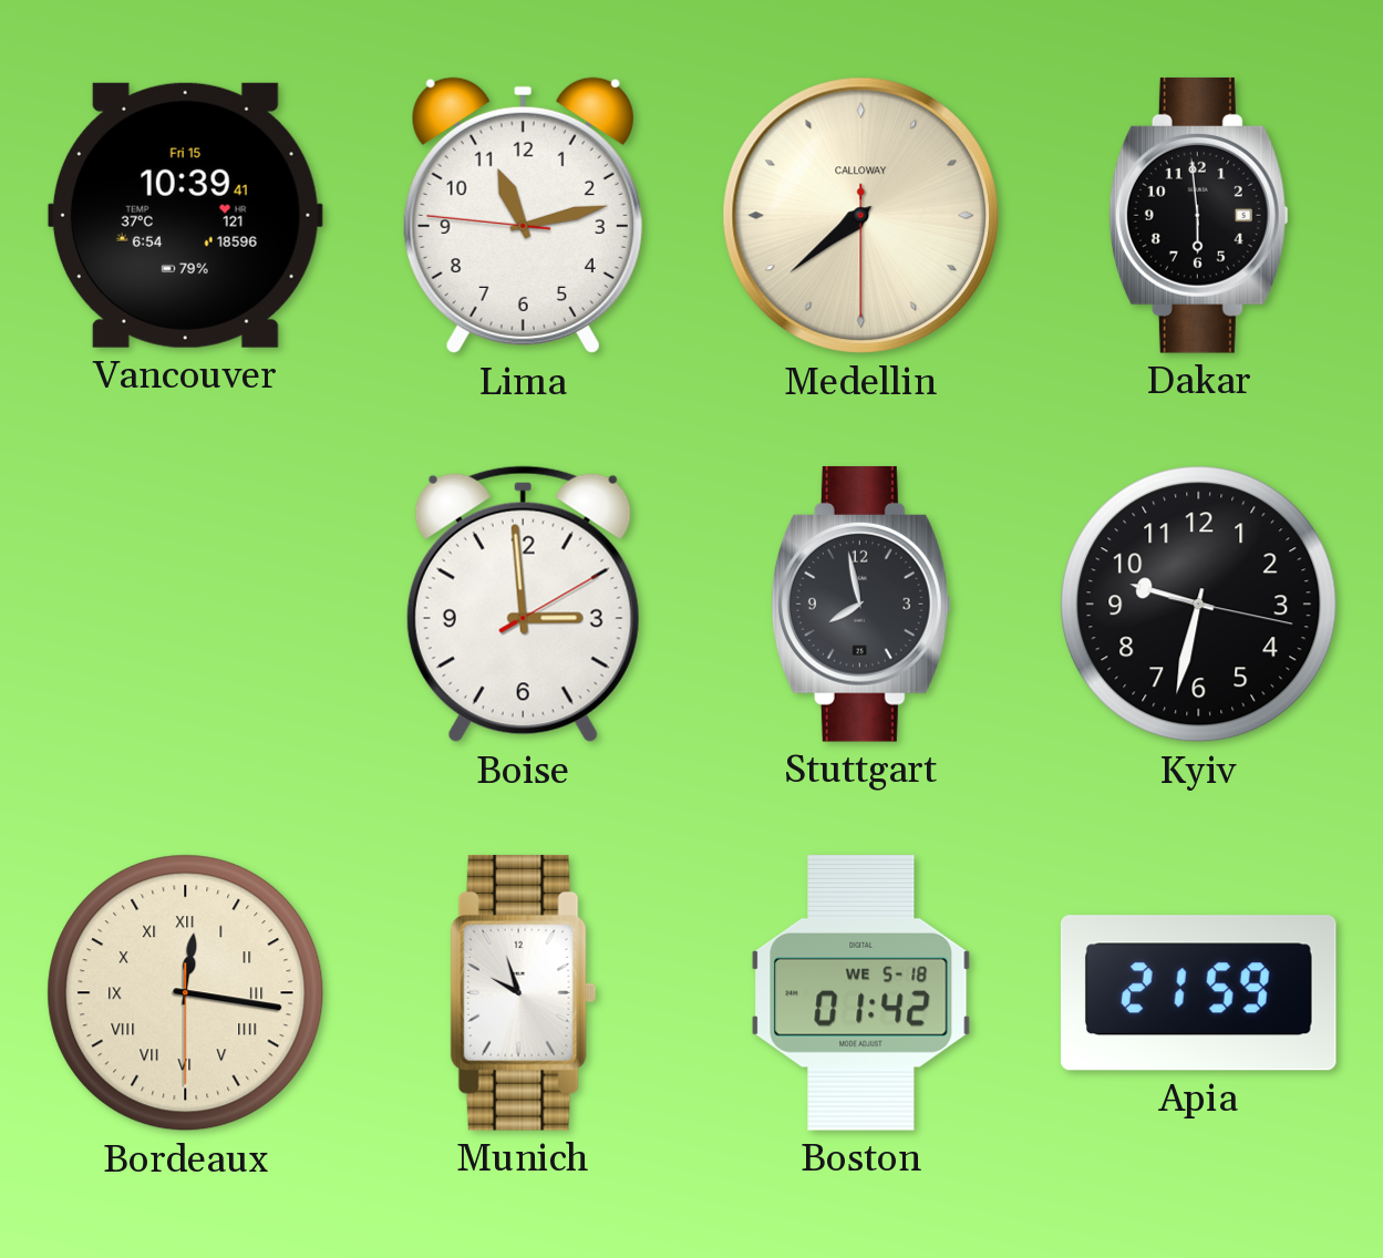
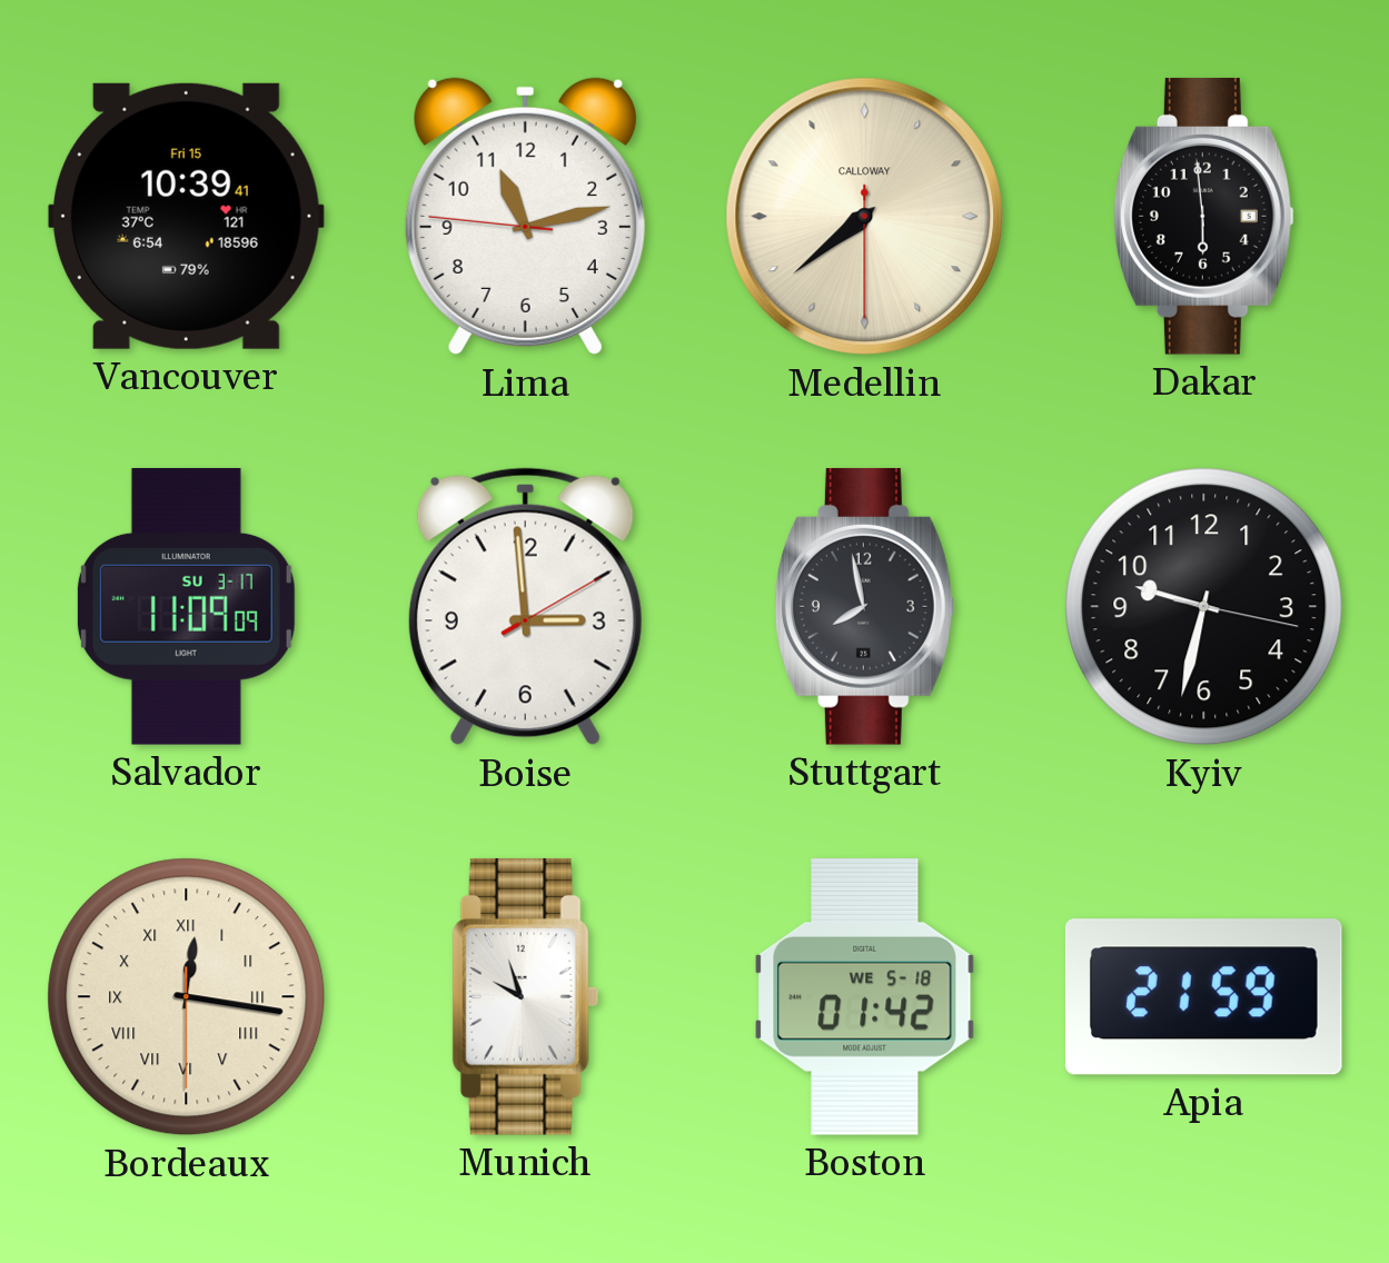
Salvador: none -> 11:09
